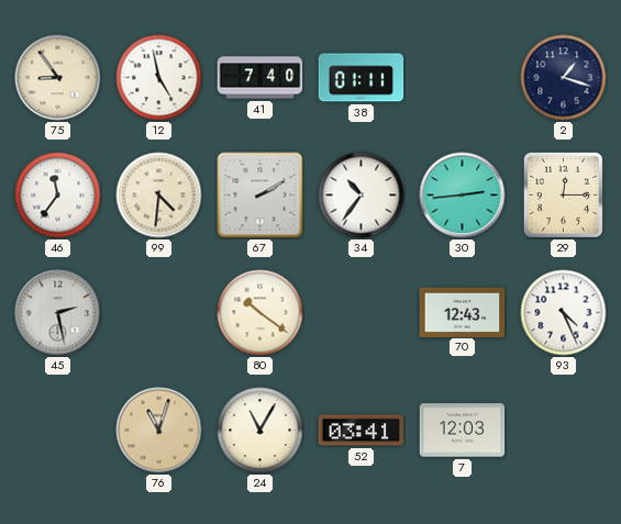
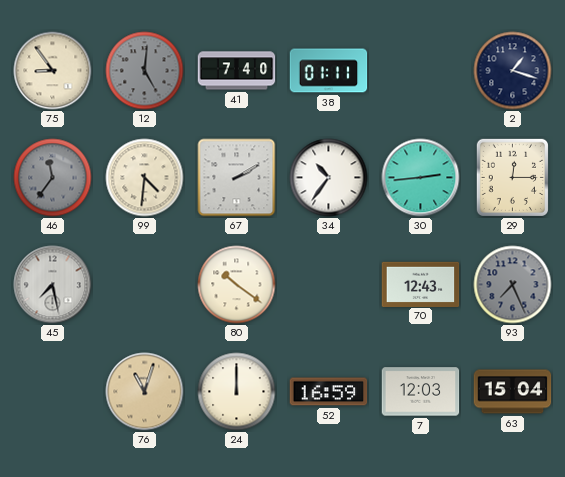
12: 4:58 -> 5:01
12 dial: white -> grey
46 dial: white -> grey
45: 2:28 -> 7:28
93: 4:26 -> 7:26
93 dial: white -> grey
24: 11:05 -> 12:00
52: 03:41 -> 16:59
63: none -> 15:04
